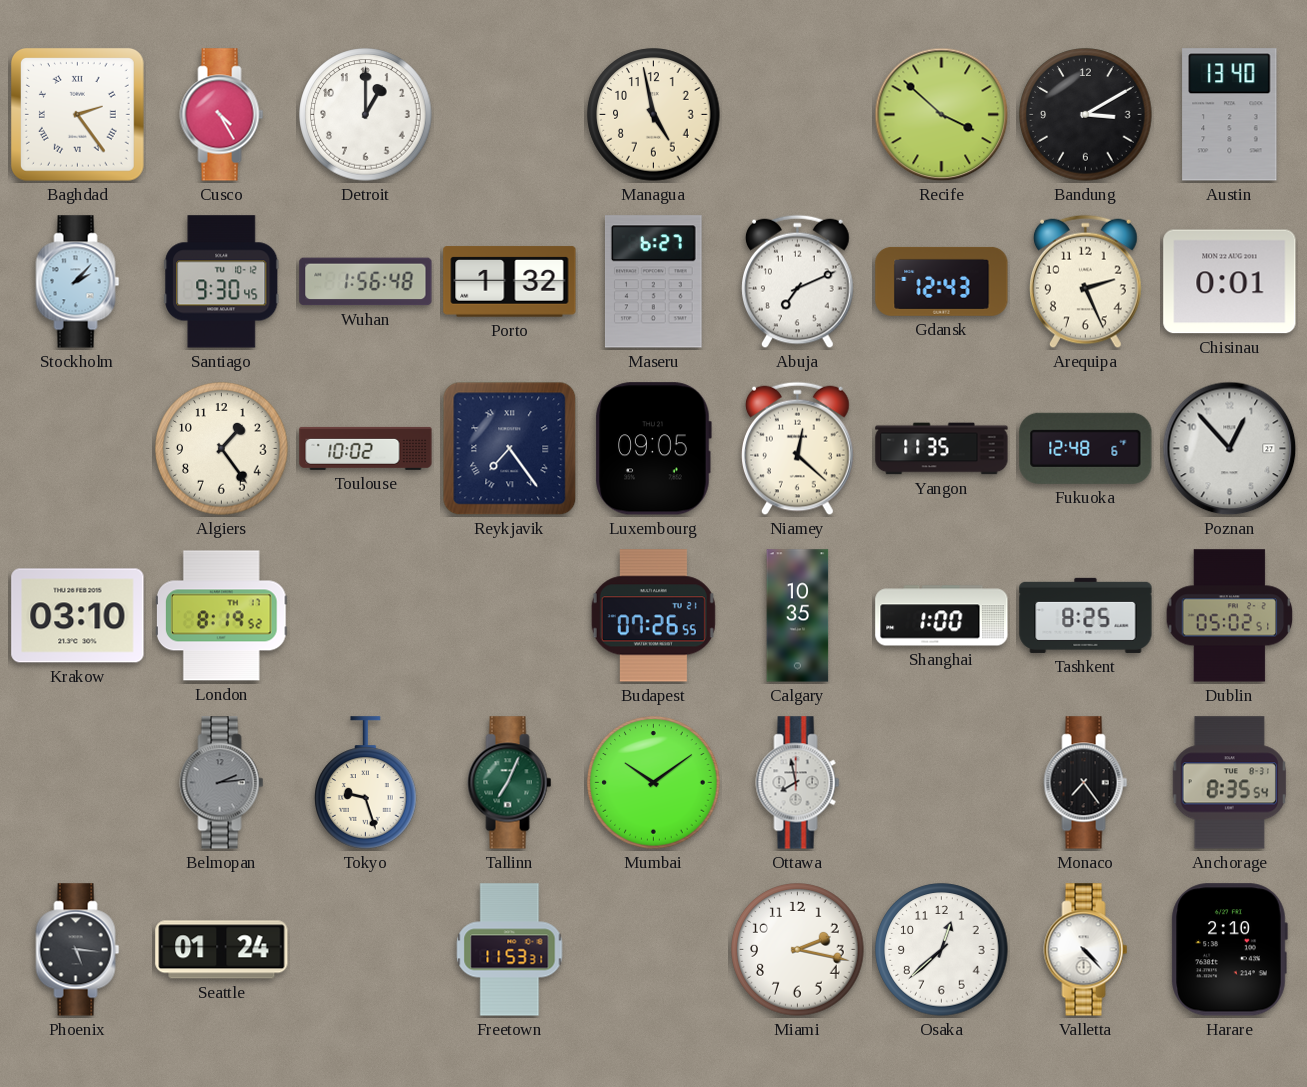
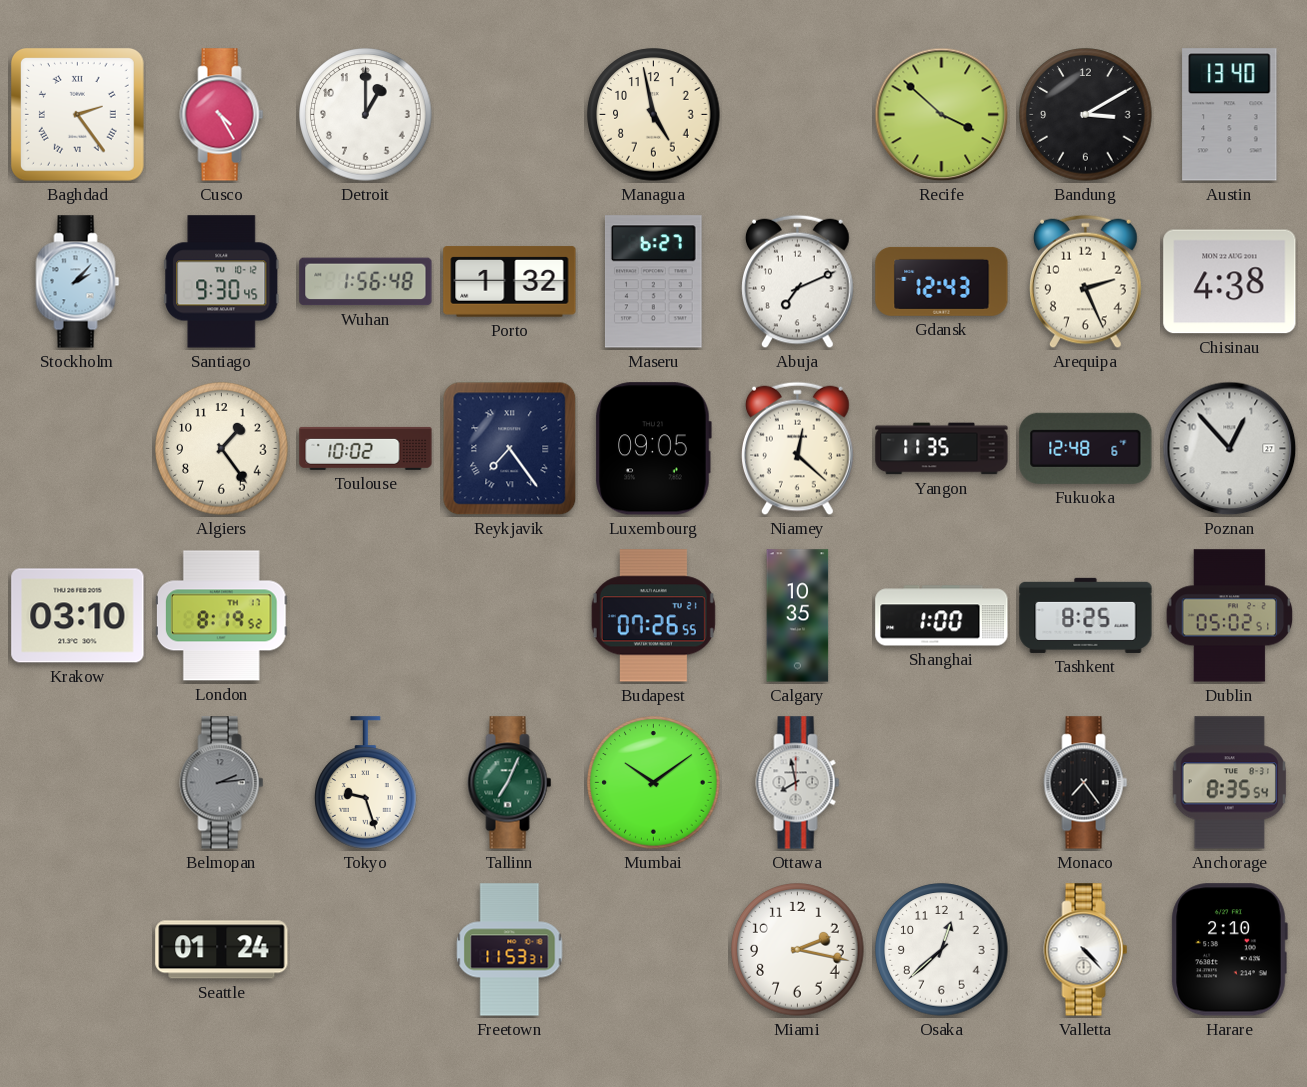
Chisinau: 0:01 -> 4:38
Phoenix: 5:16 -> none
